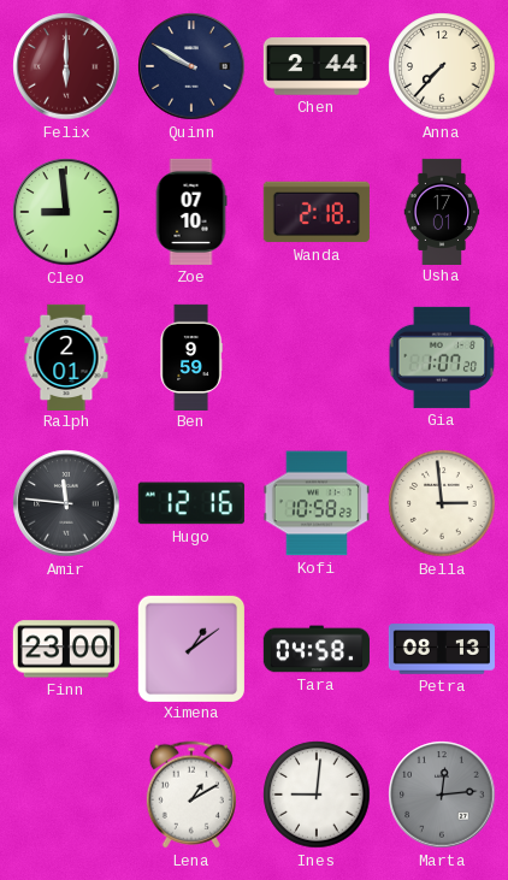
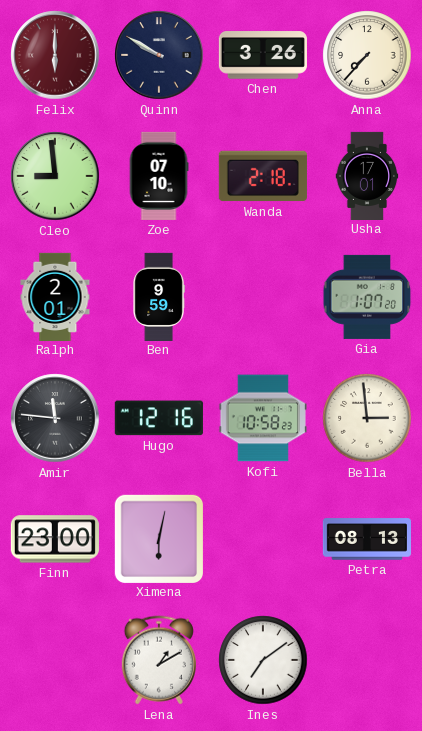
Chen: 2:44 -> 3:26
Ximena: 1:09 -> 6:02
Tara: 04:58 -> none
Ines: 9:01 -> 7:09
Marta: 12:14 -> none
